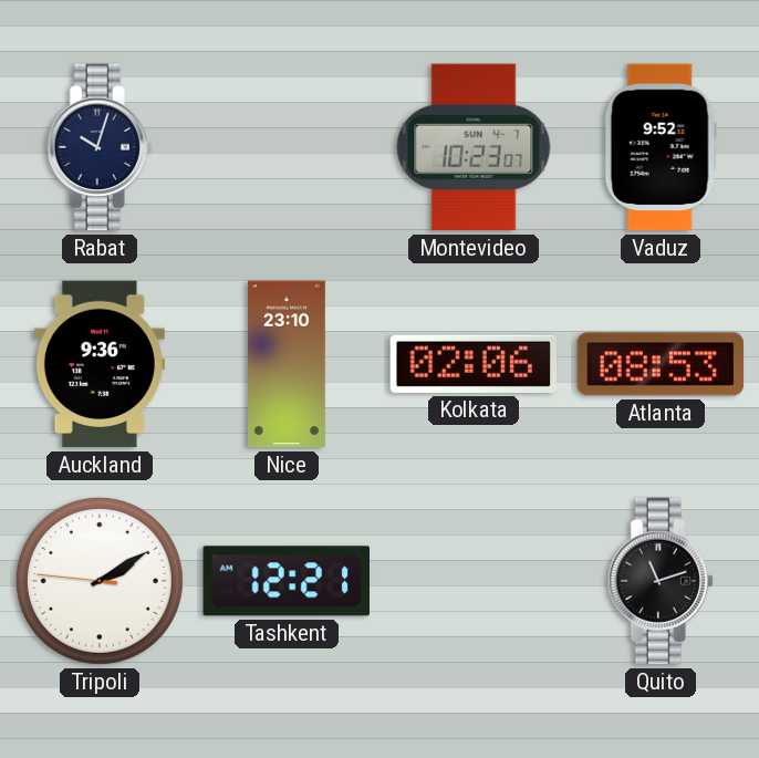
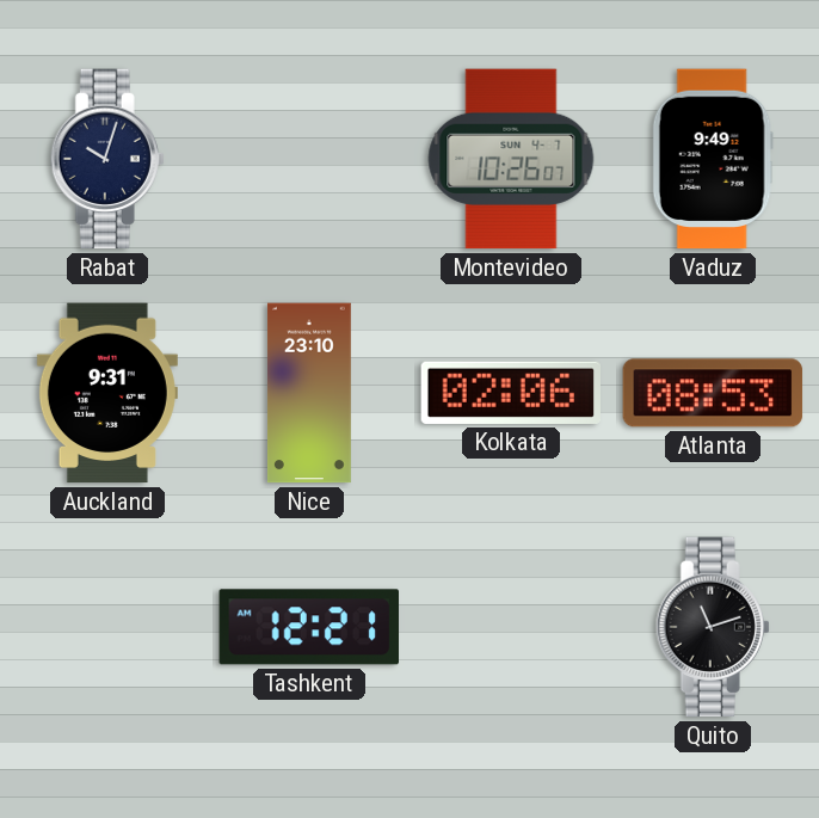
Montevideo: 10:23 -> 10:26
Vaduz: 9:52 -> 9:49
Auckland: 9:36 -> 9:31
Tripoli: 2:09 -> none
